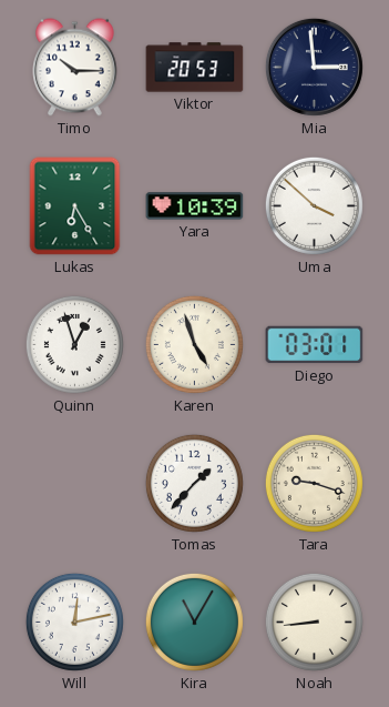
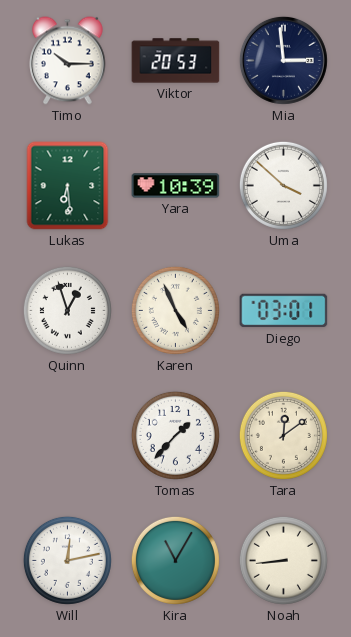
Lukas: 6:25 -> 6:29
Karen: 4:57 -> 4:56
Tara: 9:18 -> 12:09
